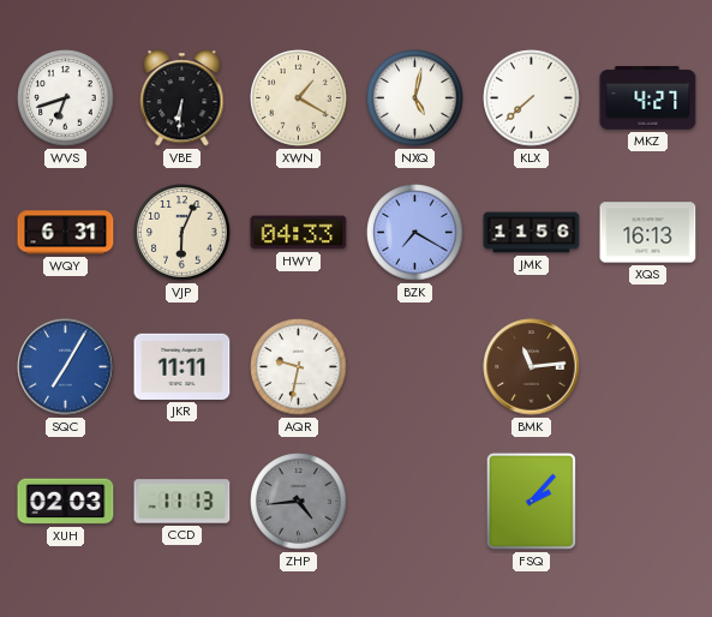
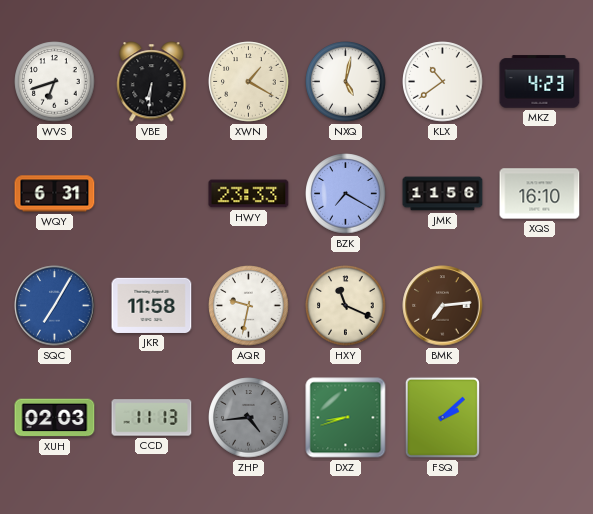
KLX: 7:38 -> 10:39
MKZ: 4:27 -> 4:23
VJP: 6:04 -> none
HWY: 04:33 -> 23:33
XQS: 16:13 -> 16:10
JKR: 11:11 -> 11:58
HXY: none -> 11:19
BMK: 11:14 -> 7:14
DXZ: none -> 8:42
FSQ: 2:07 -> 2:08
